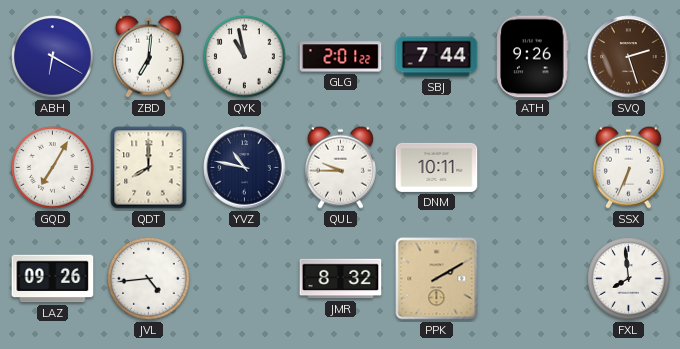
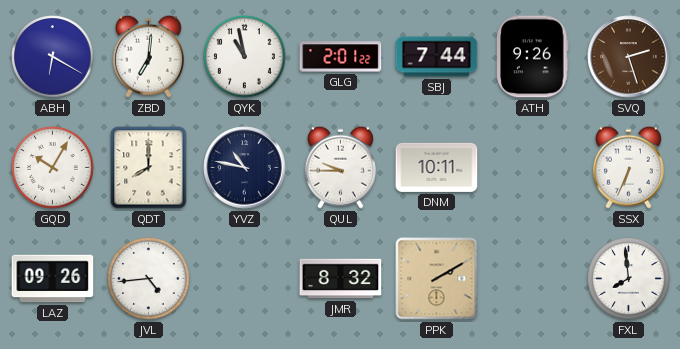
GQD: 7:05 -> 10:05
